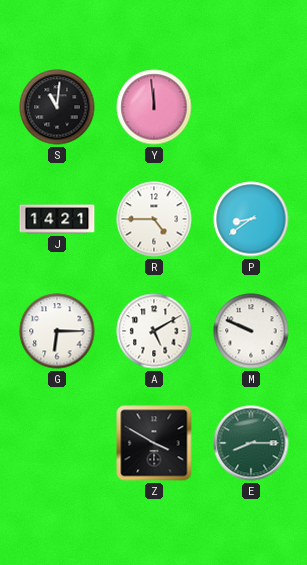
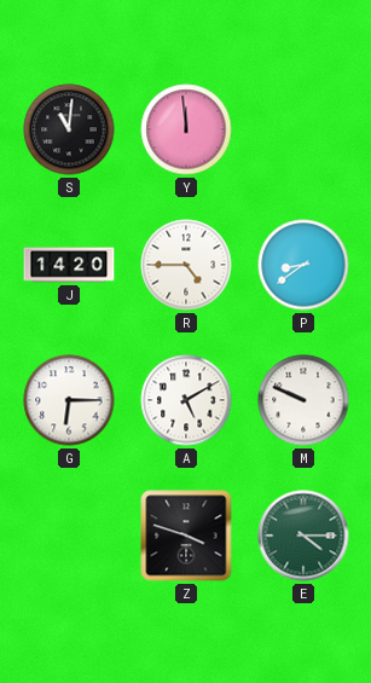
J: 14:21 -> 14:20
Z: 3:50 -> 3:48
E: 8:15 -> 4:15
